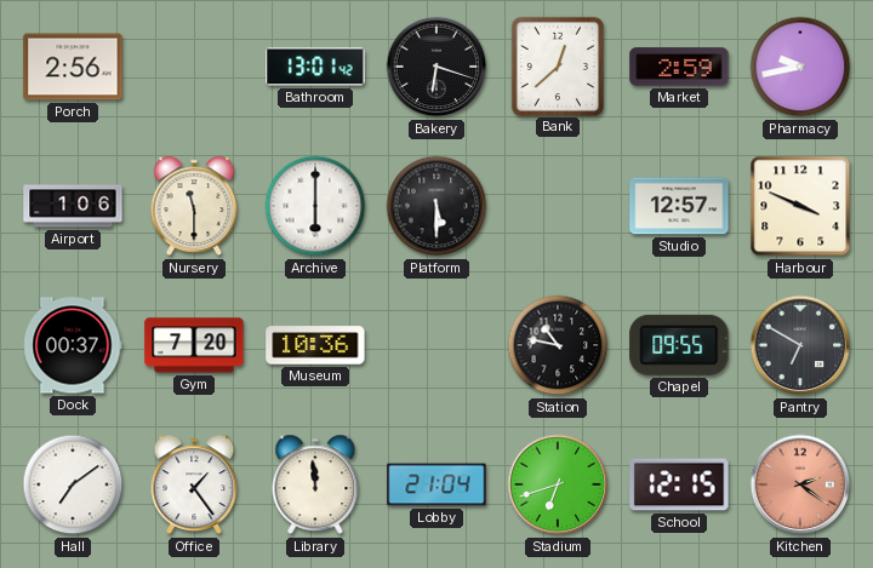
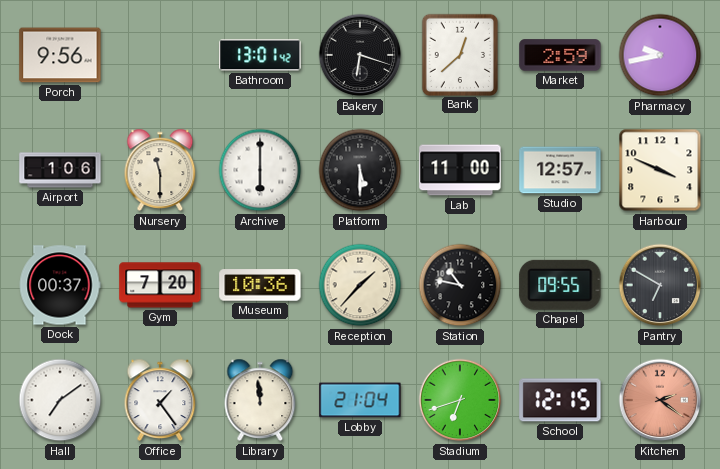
Porch: 2:56 -> 9:56
Lab: none -> 11:00
Reception: none -> 1:37
